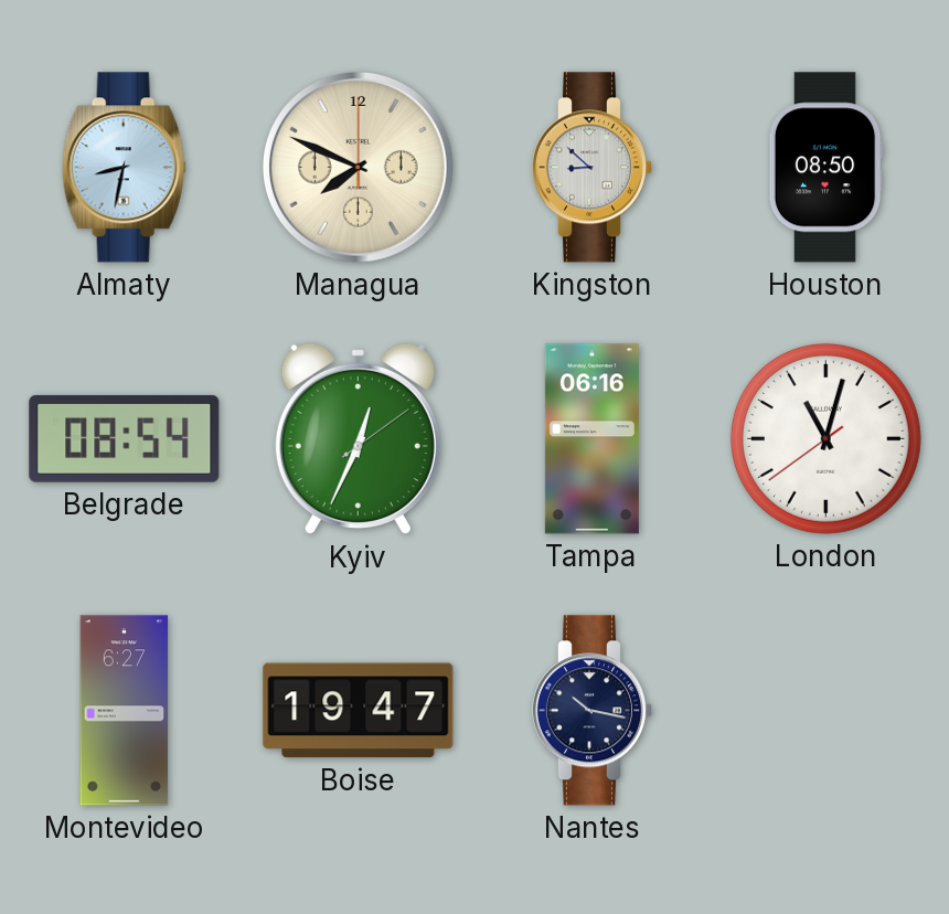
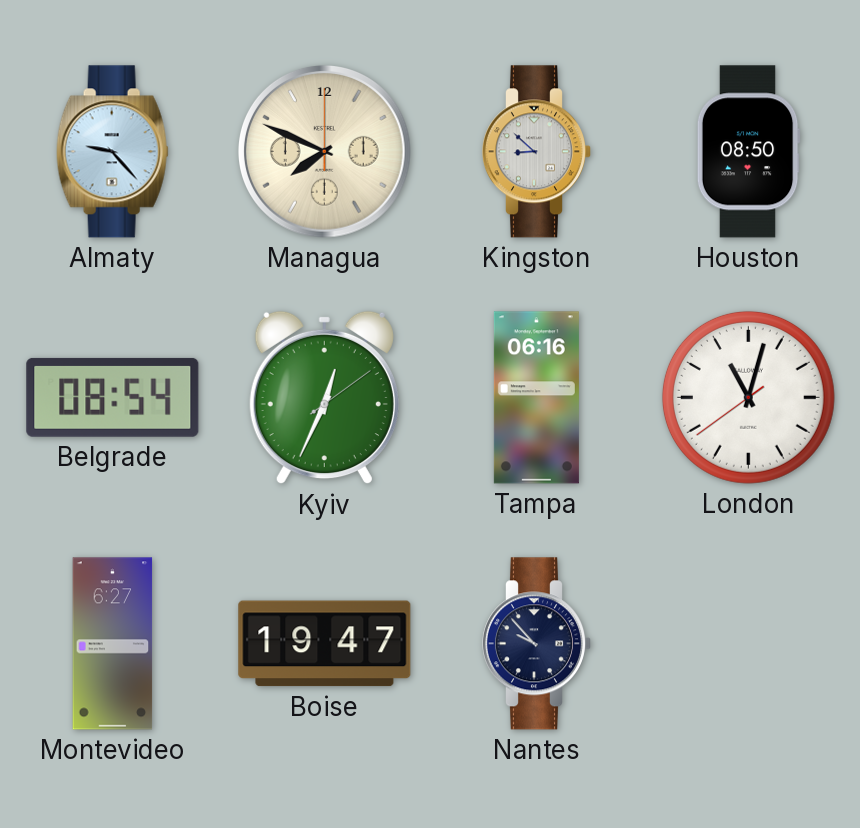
Almaty: 8:32 -> 9:23
Nantes: 10:17 -> 9:53
